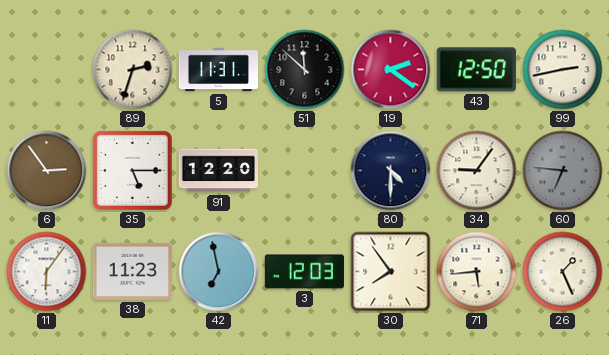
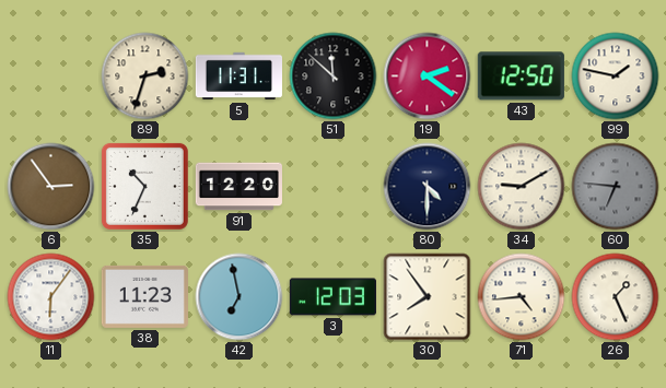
99: 2:43 -> 1:47
35: 5:15 -> 10:34
34: 9:06 -> 9:10
71: 5:44 -> 4:44
